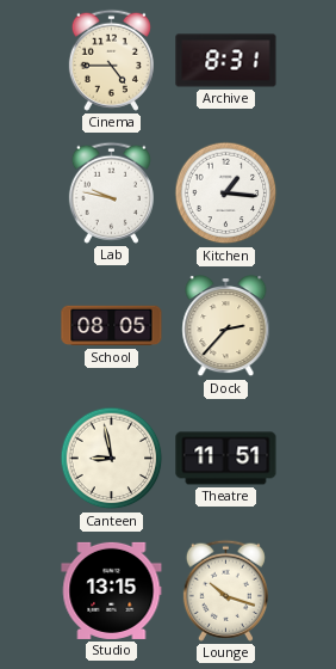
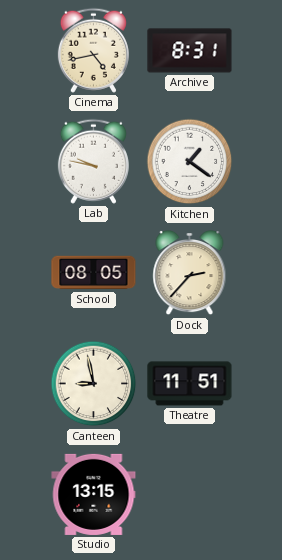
Cinema: 4:45 -> 4:43
Kitchen: 1:16 -> 1:21
Lounge: 10:18 -> none
